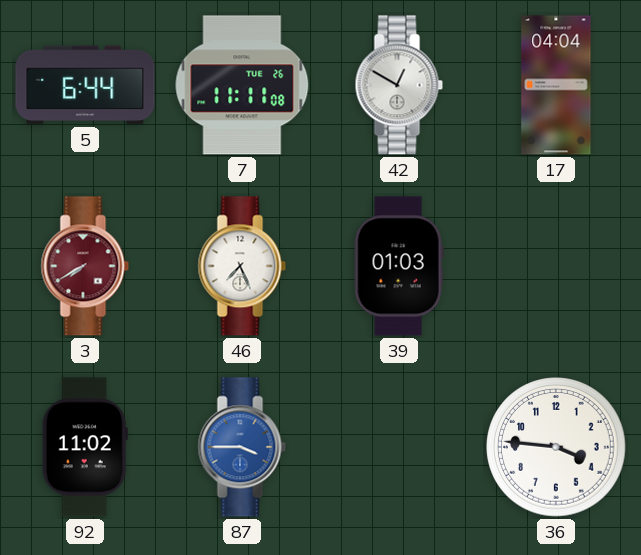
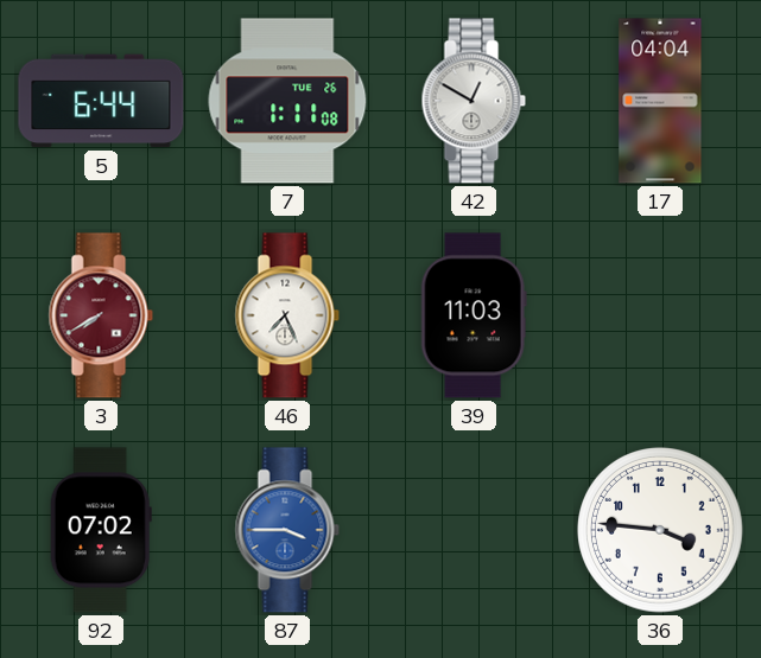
7: 11:11 -> 1:11
39: 01:03 -> 11:03
92: 11:02 -> 07:02
